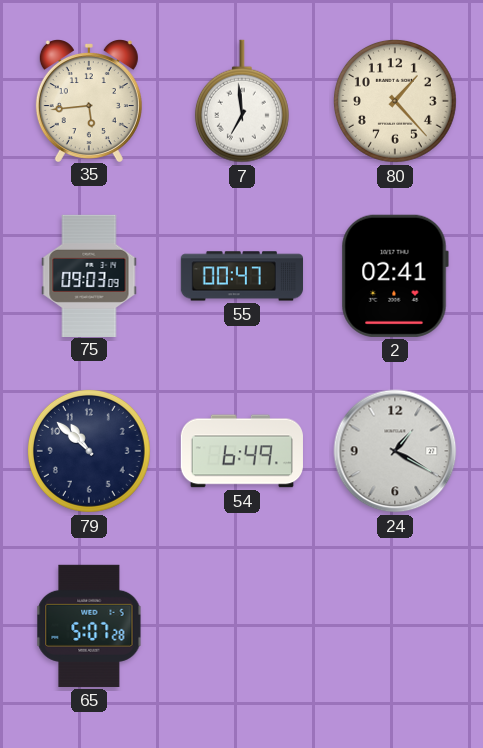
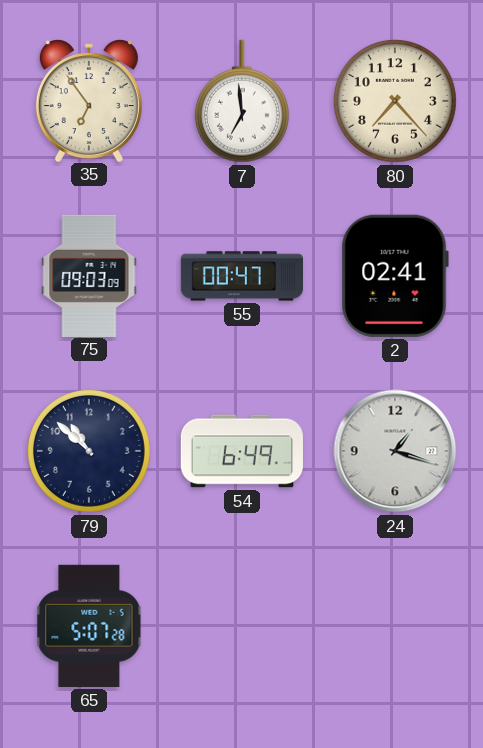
35: 5:44 -> 6:54
80: 1:23 -> 7:23
24: 1:20 -> 1:18
